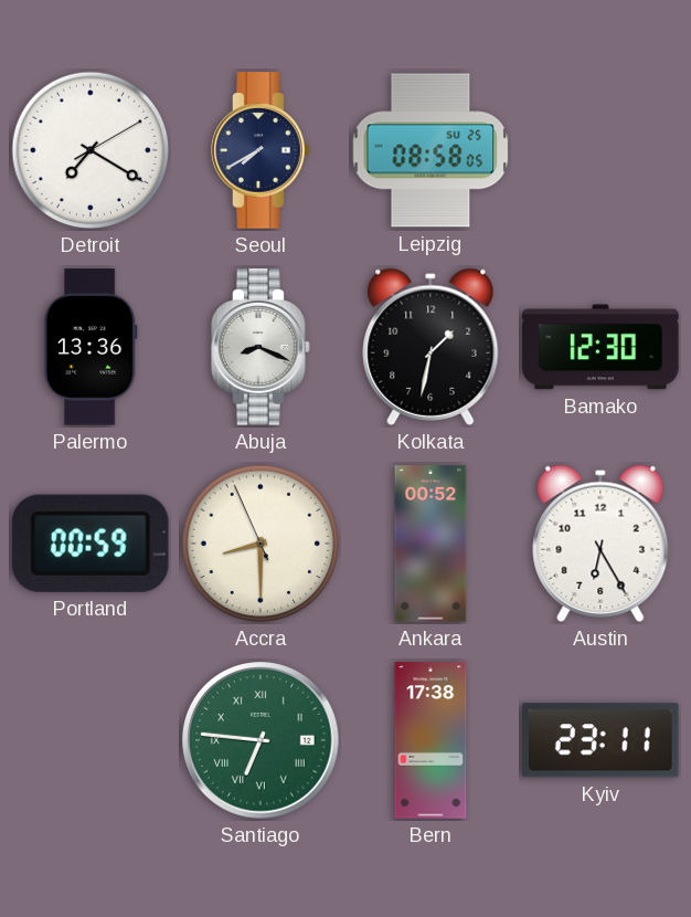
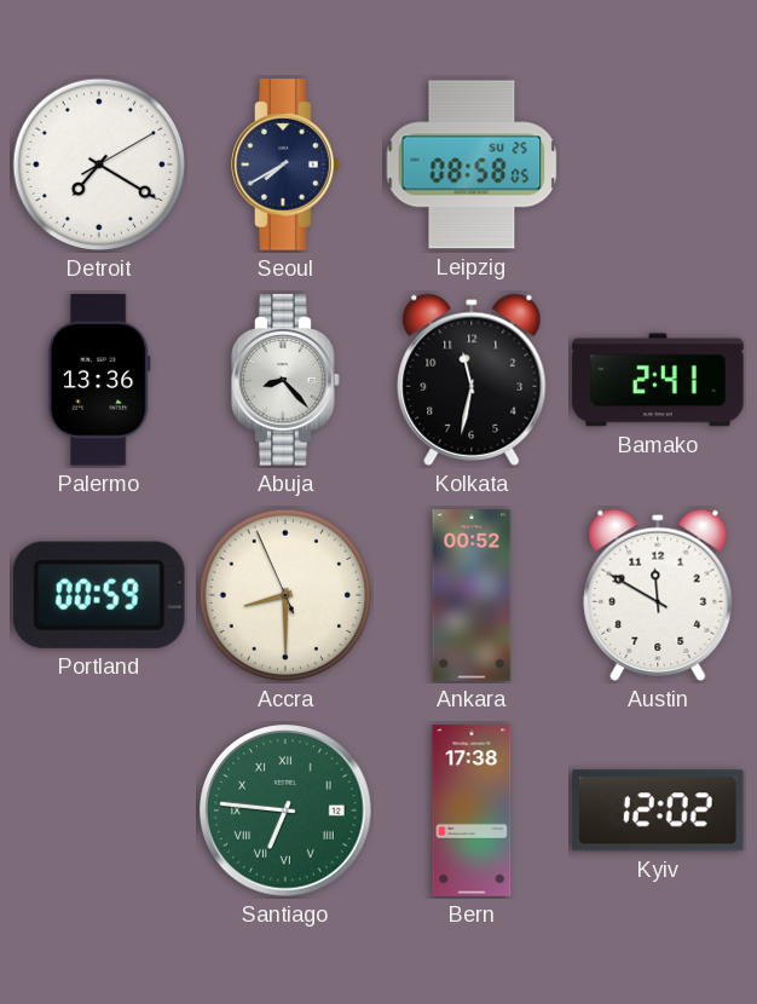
Abuja: 8:19 -> 8:23
Kolkata: 1:32 -> 11:32
Bamako: 12:30 -> 2:41
Austin: 6:25 -> 11:50
Kyiv: 23:11 -> 12:02
